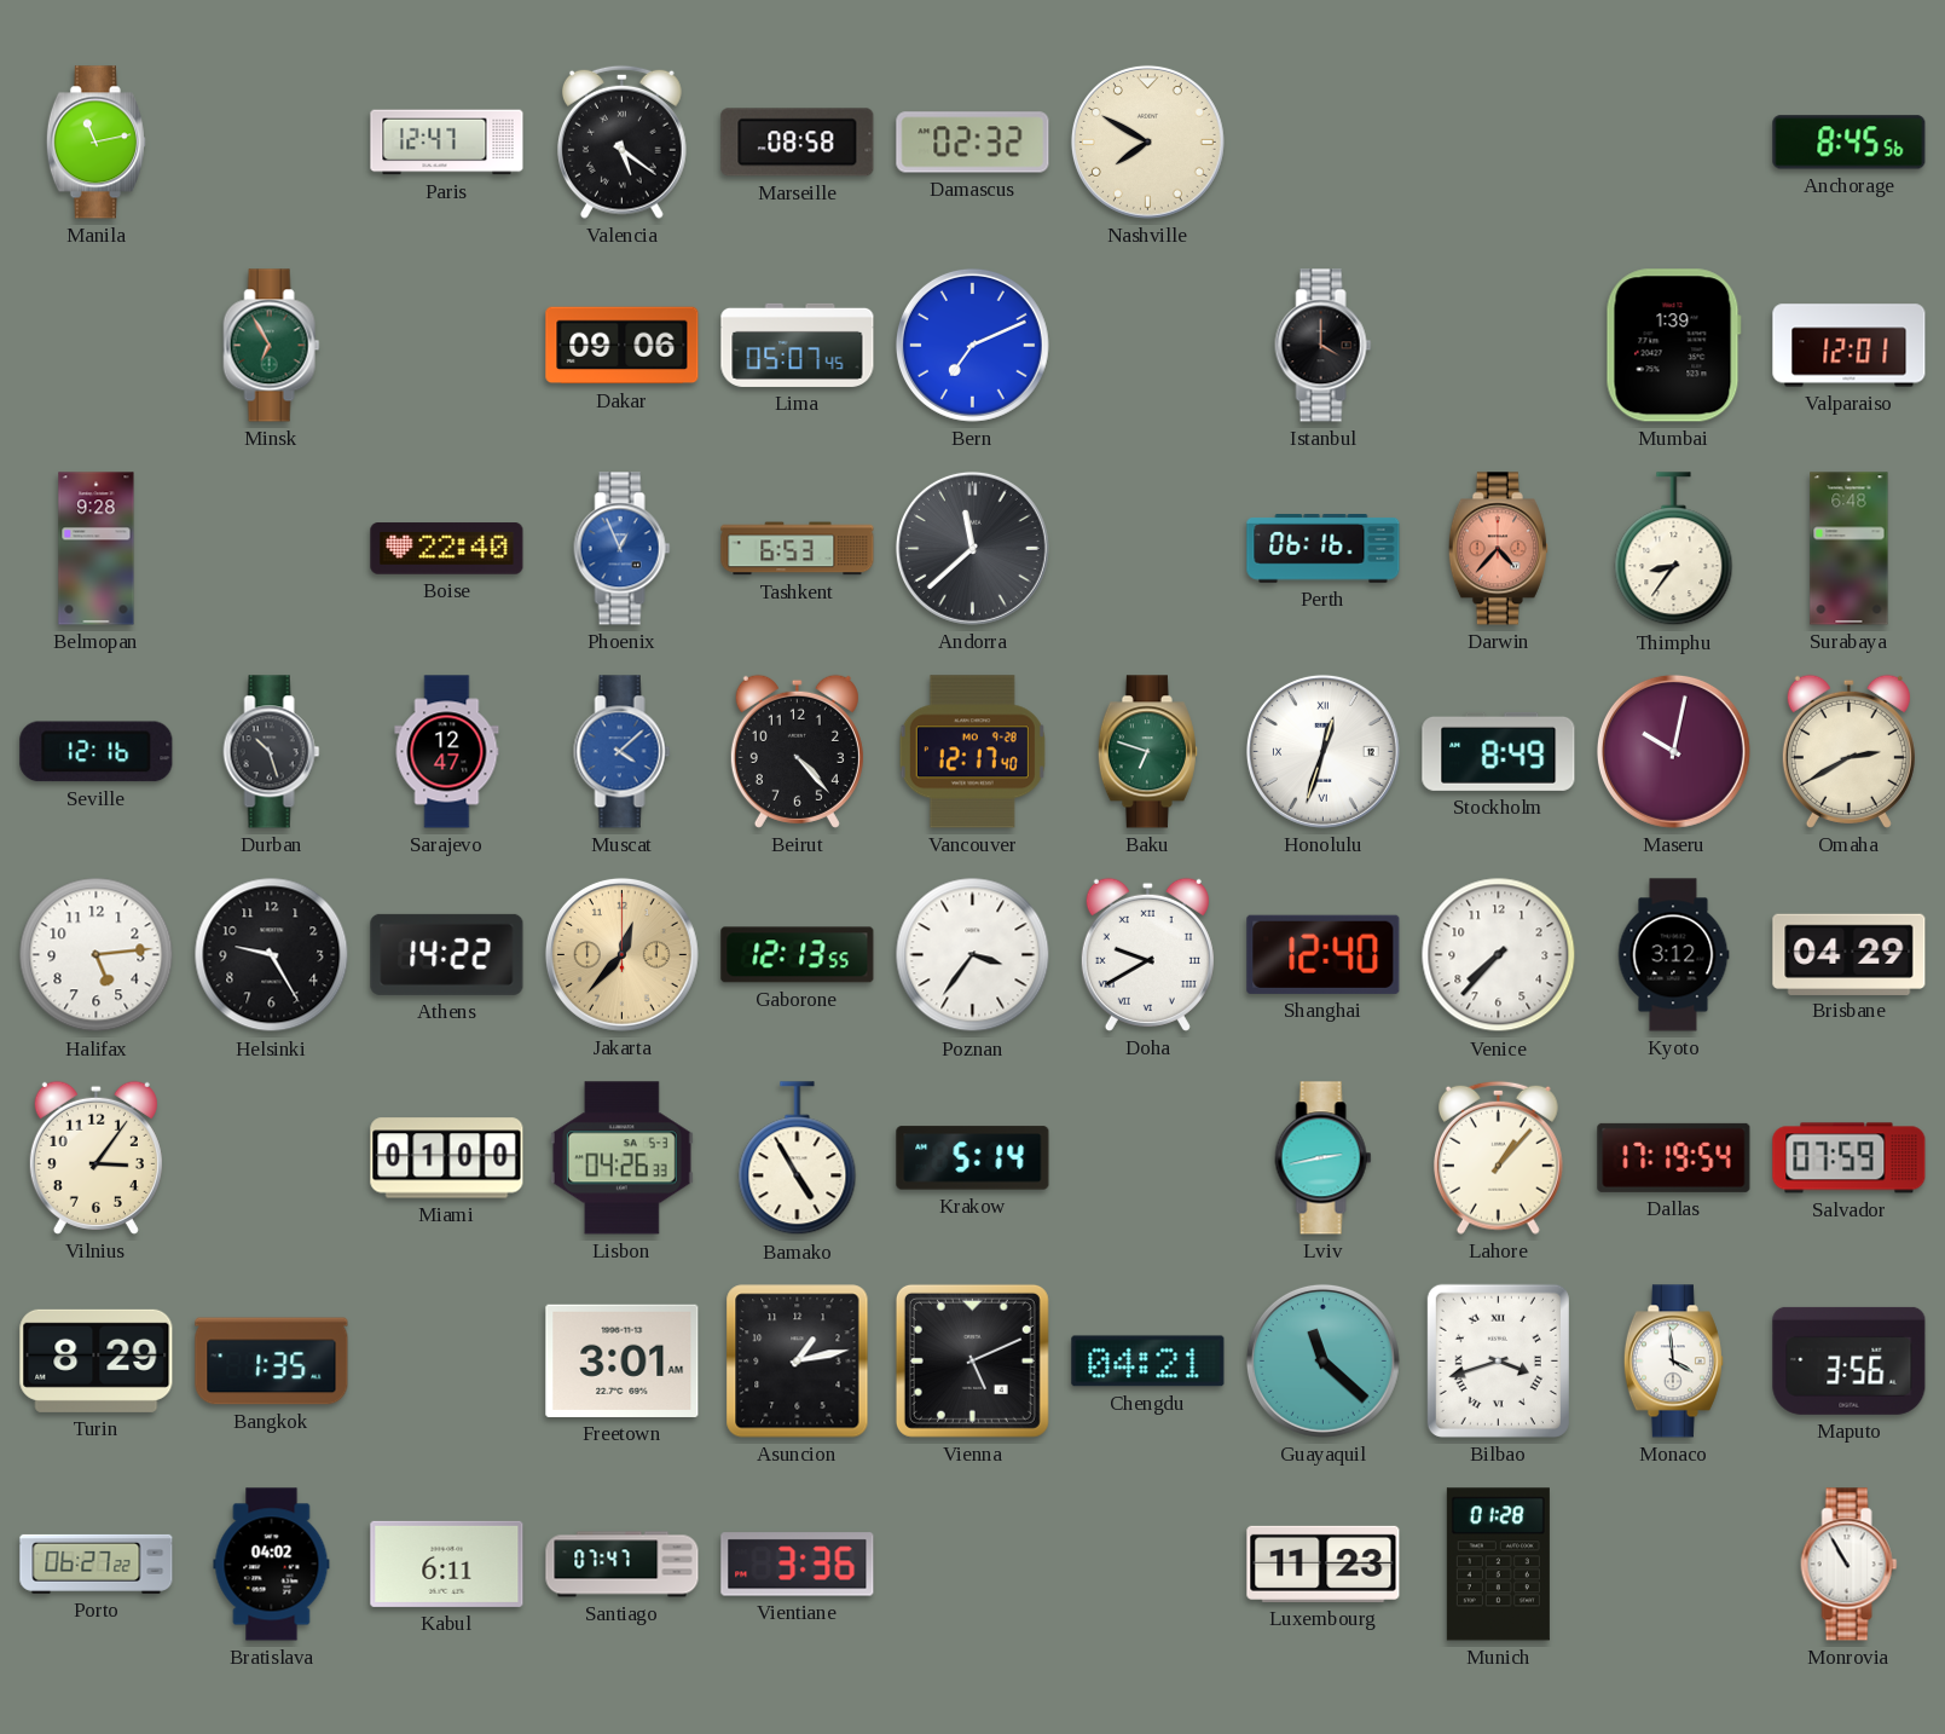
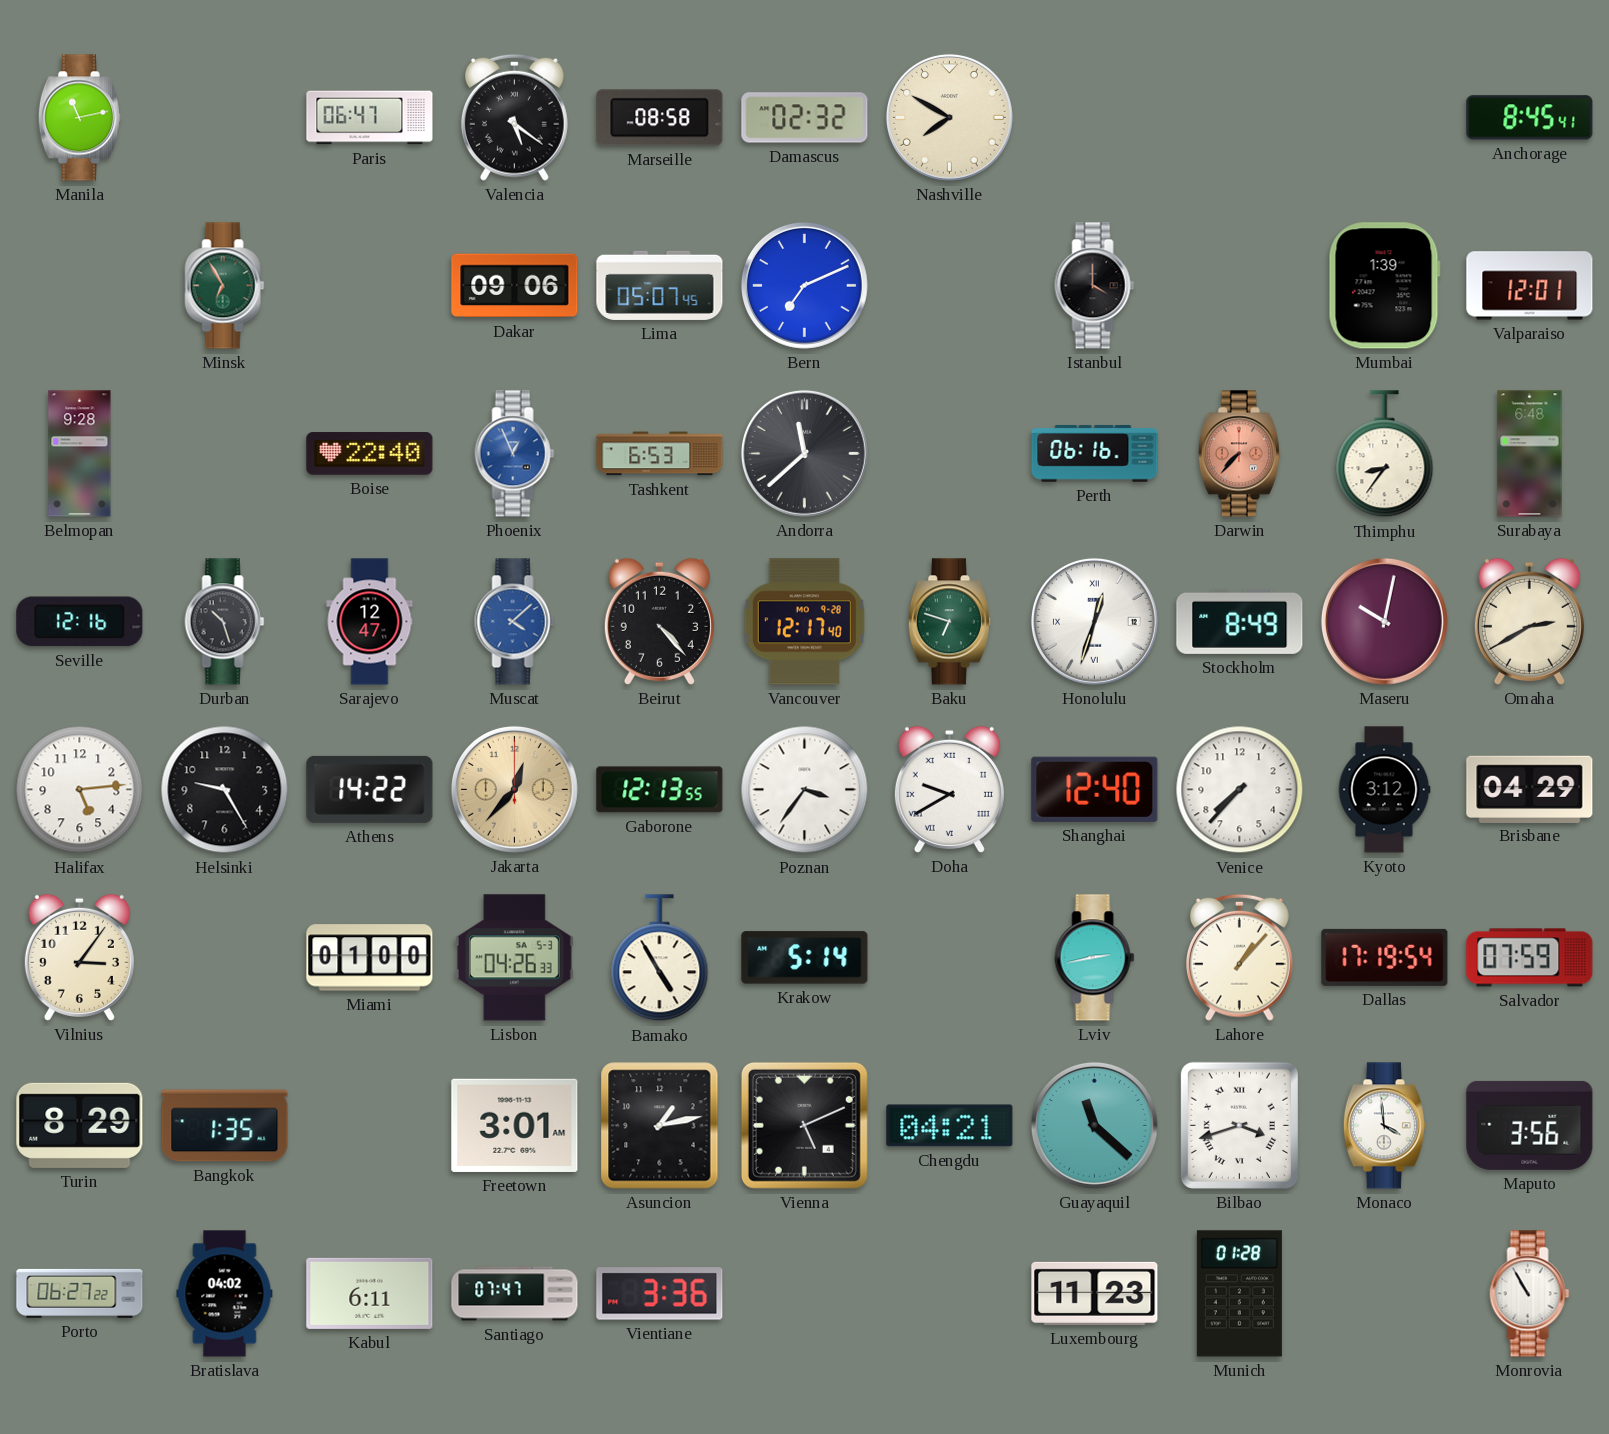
Paris: 12:47 -> 06:47
Anchorage: 8:45:56 -> 8:45:41
Darwin: 4:37 -> 7:37
